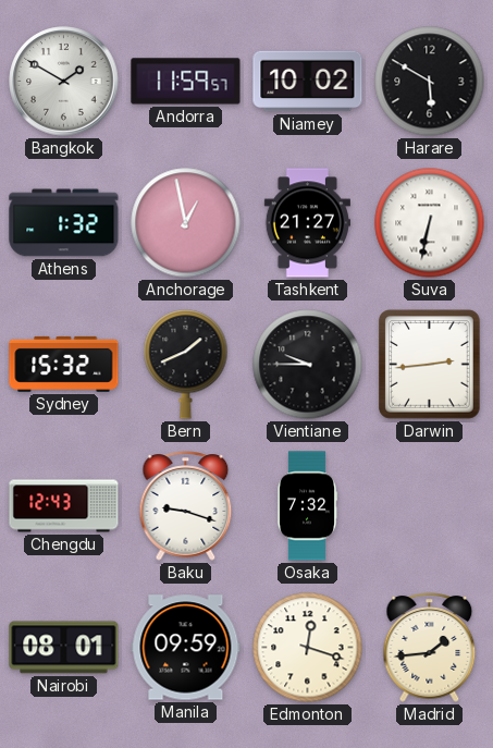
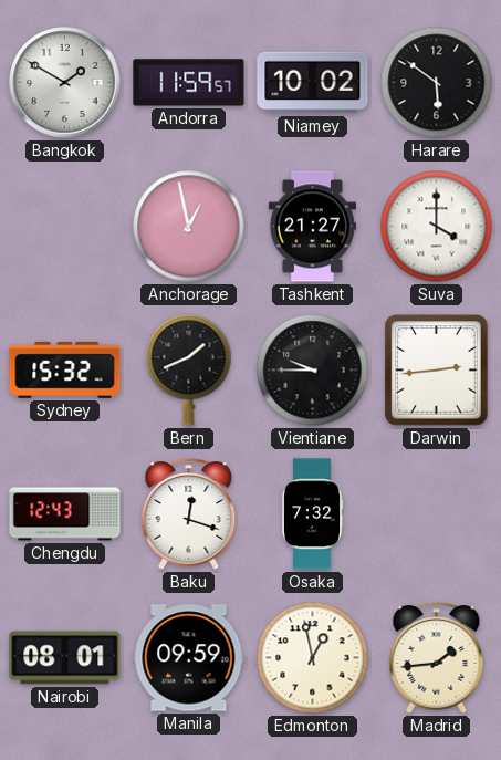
Harare: 5:50 -> 5:51
Athens: 1:32 -> none
Suva: 6:32 -> 4:00
Baku: 9:18 -> 12:18
Edmonton: 12:18 -> 12:58
